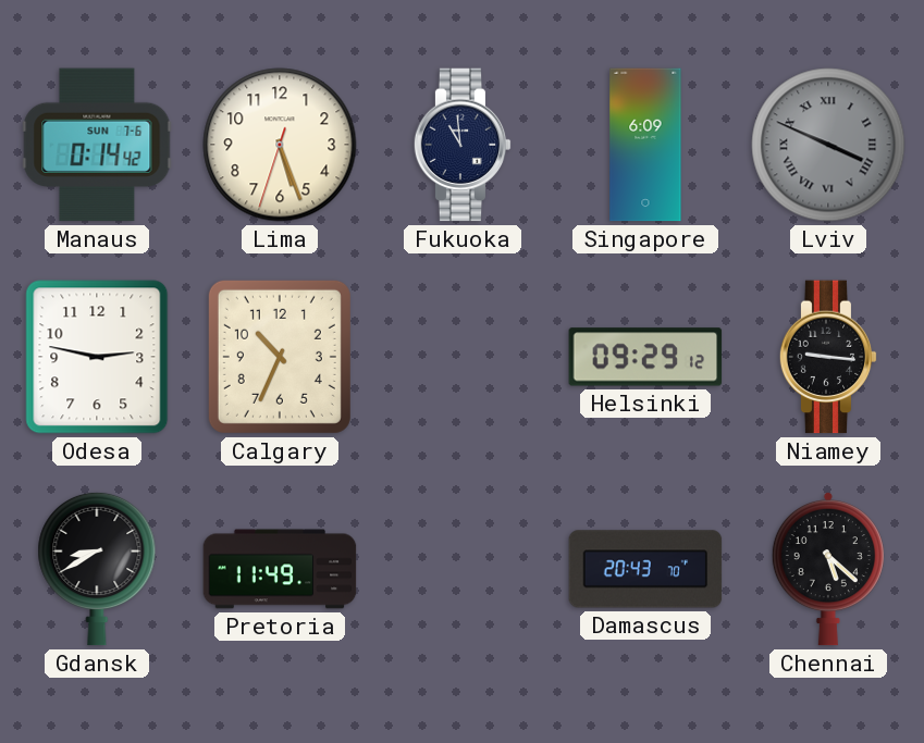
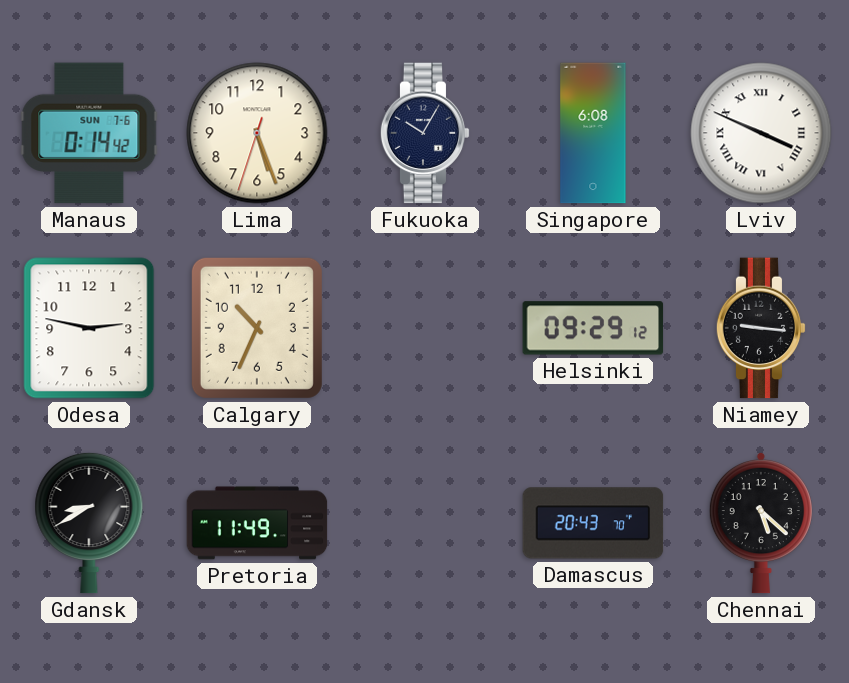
Fukuoka: 10:59 -> 10:05
Singapore: 6:09 -> 6:08
Lviv dial: grey -> white
